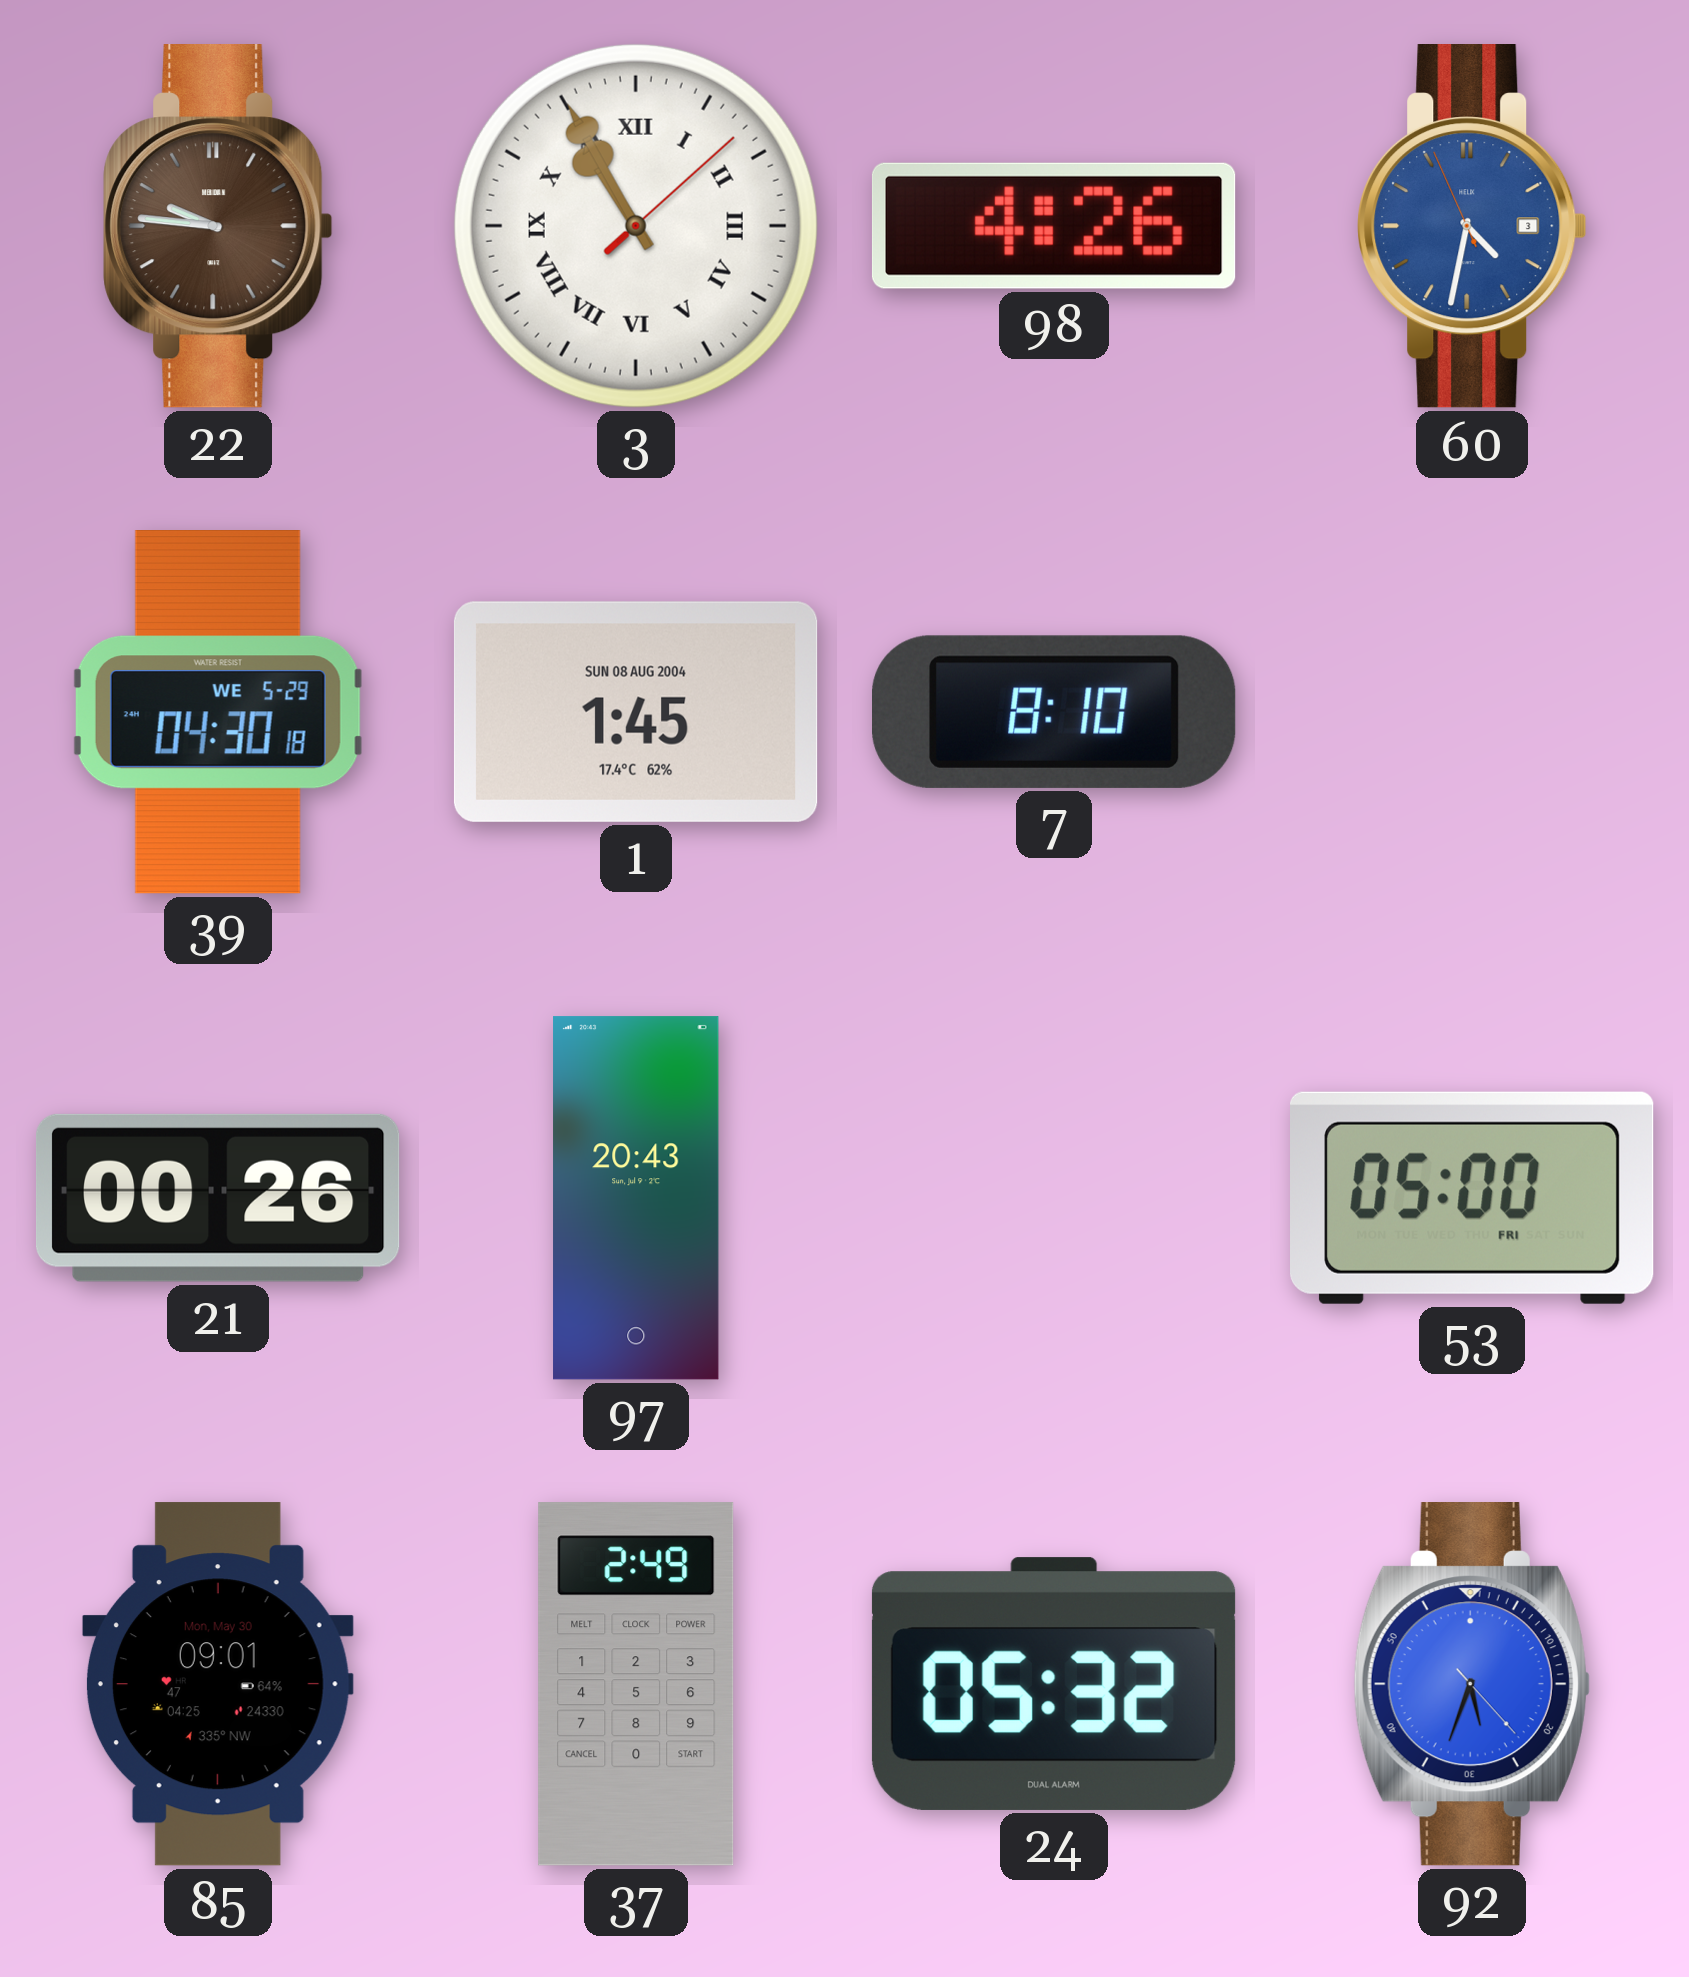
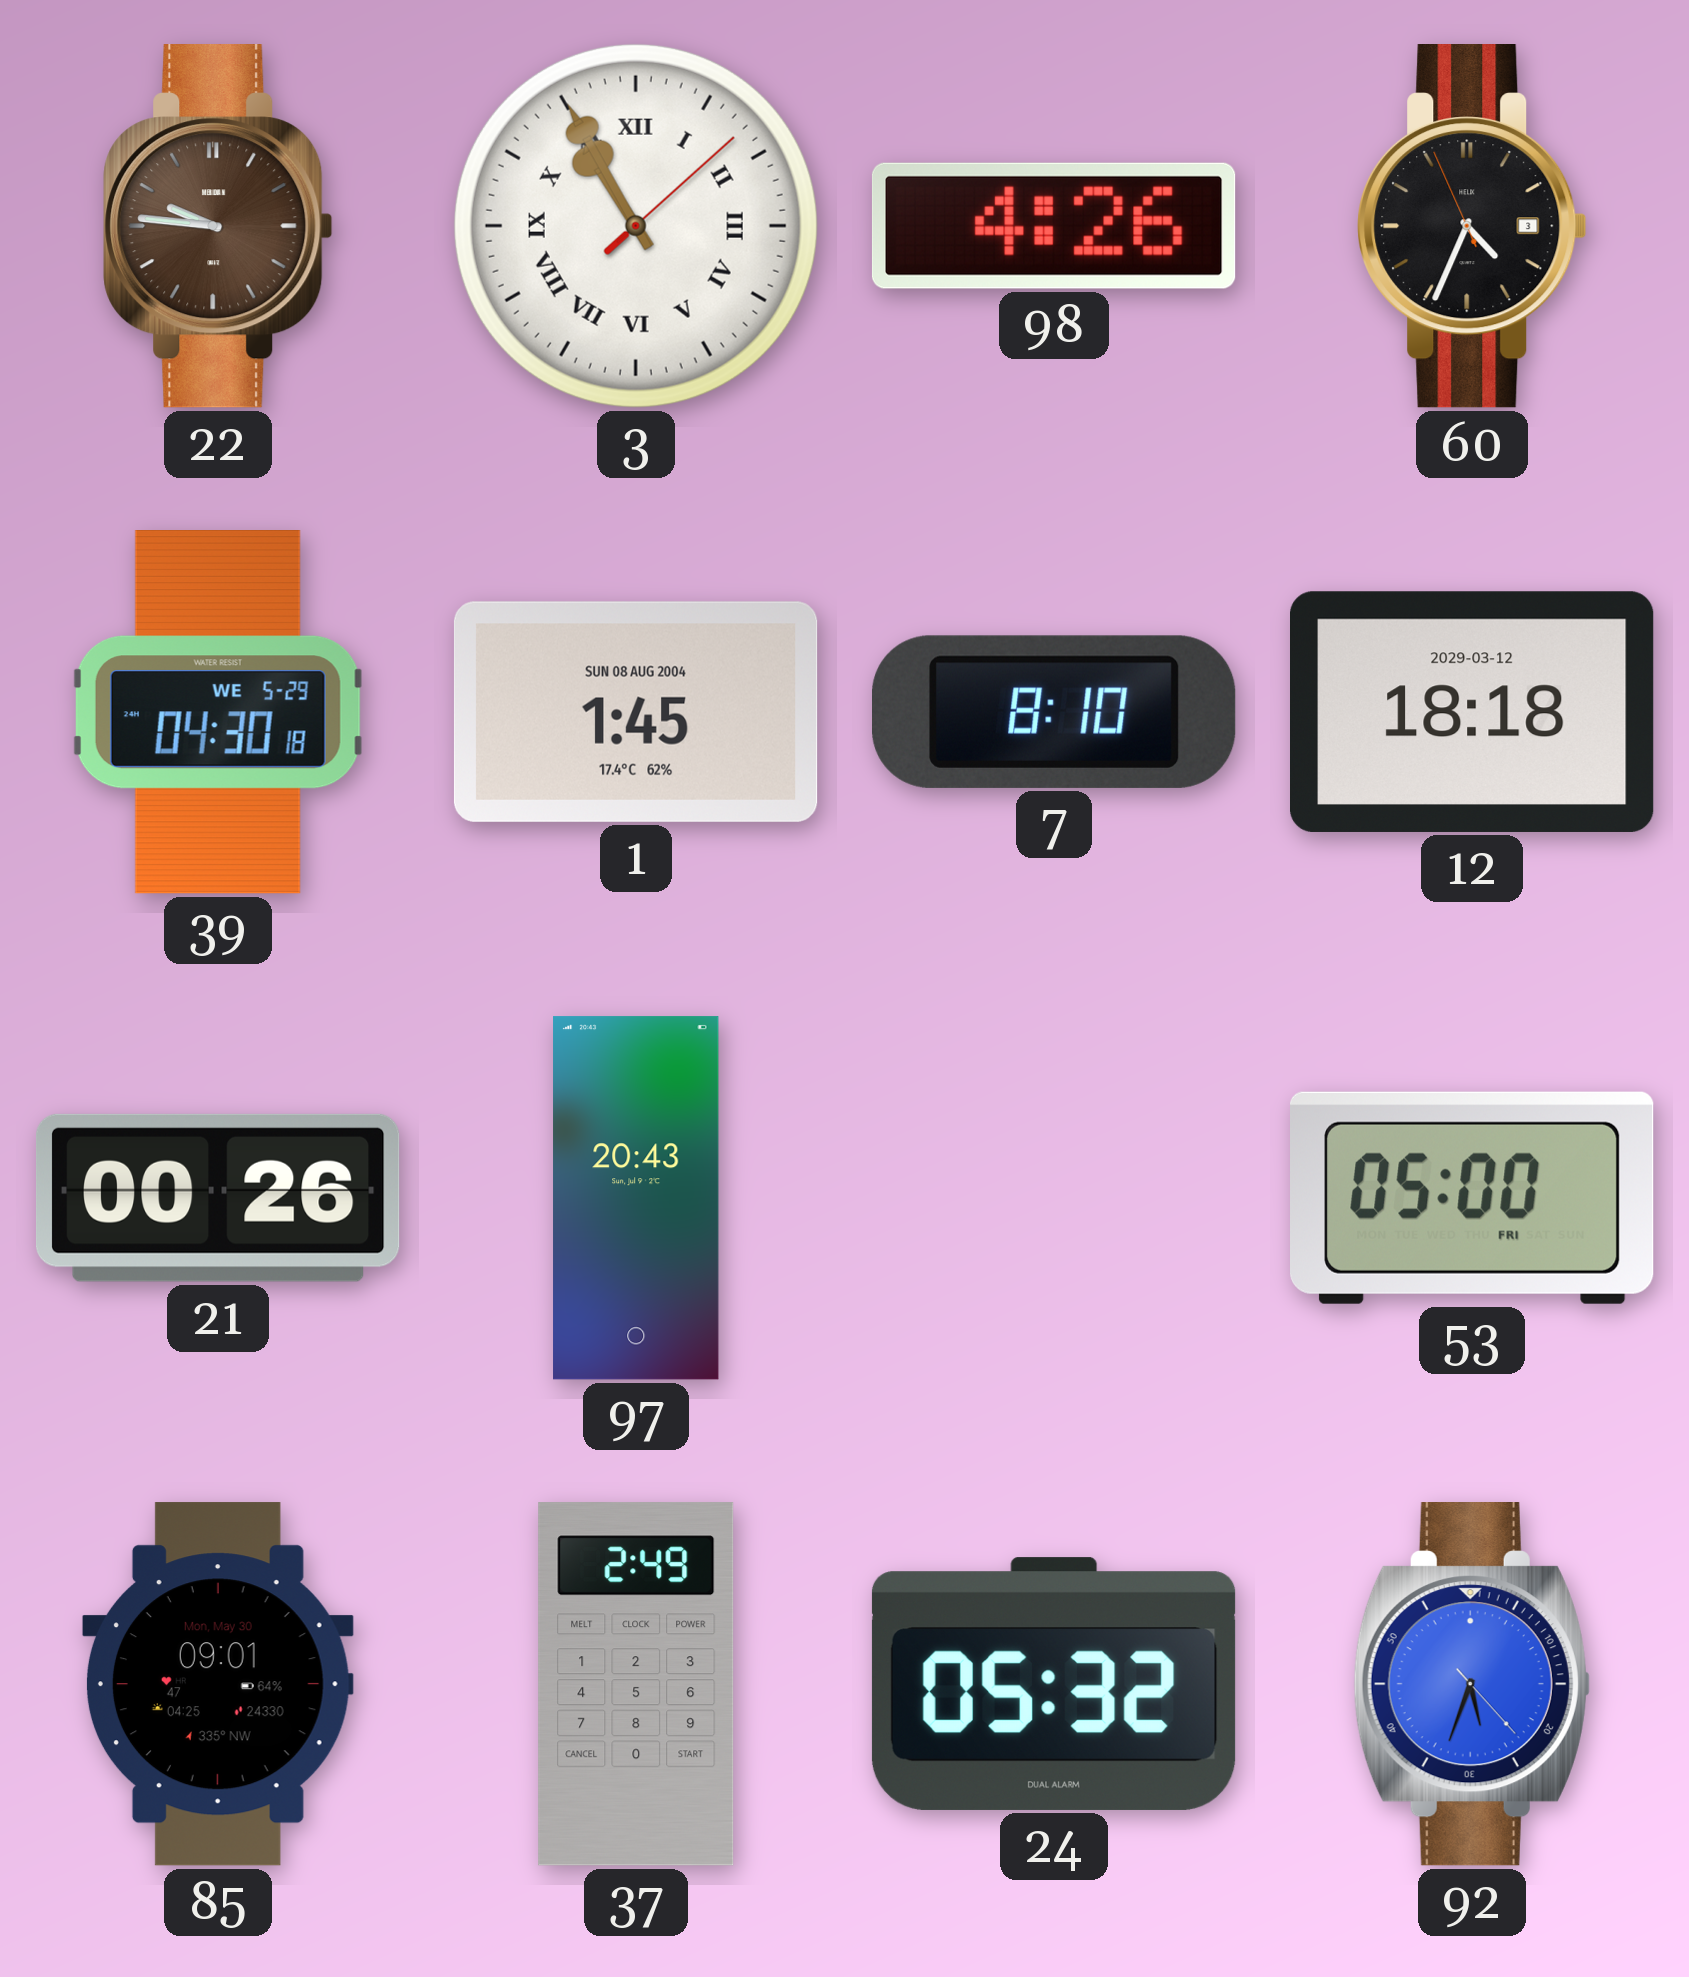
60: 4:31 -> 4:33
60 dial: blue -> black
12: none -> 18:18
